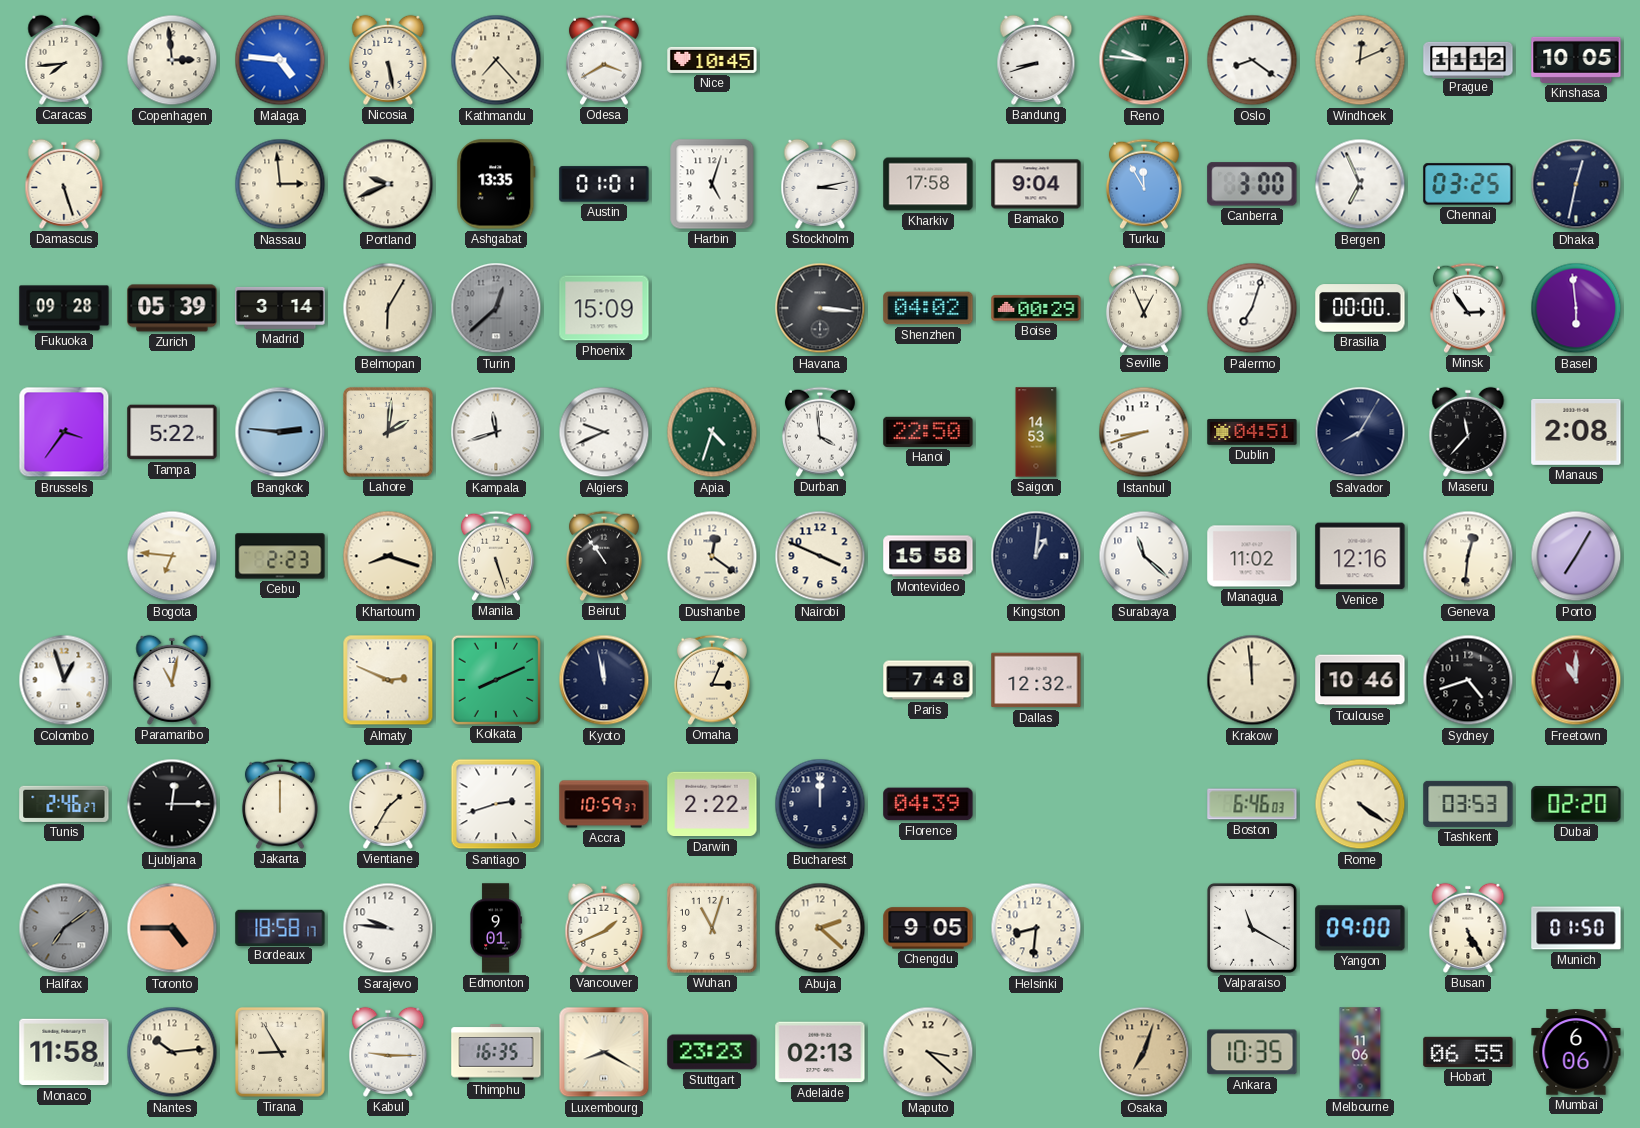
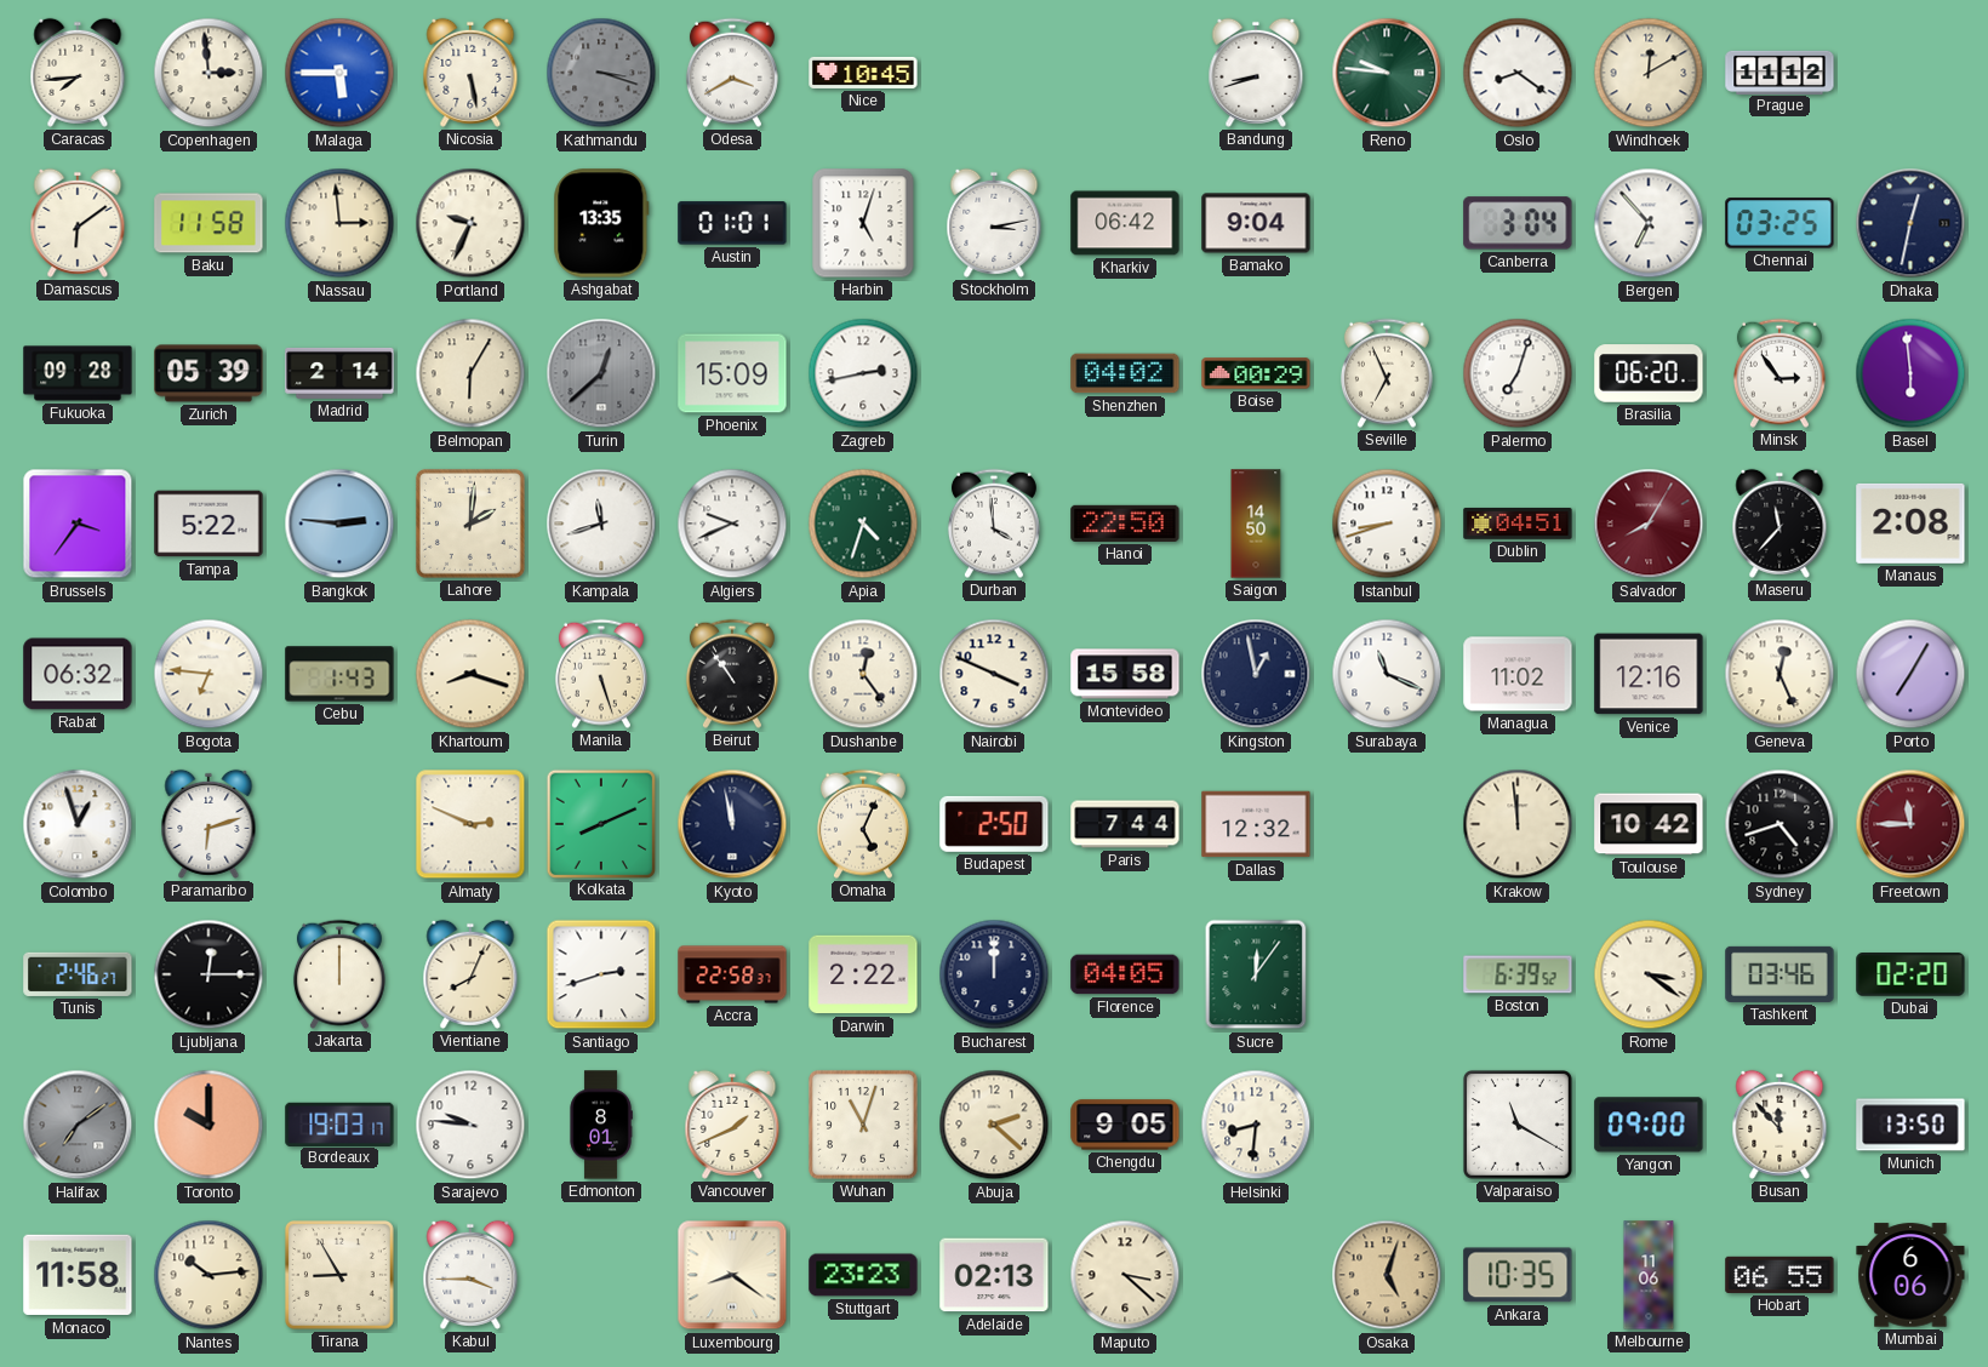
Malaga: 4:46 -> 5:45
Kathmandu: 7:23 -> 3:18
Kathmandu dial: cream -> grey
Windhoek: 12:11 -> 12:10
Kinshasa: 10:05 -> none
Damascus: 5:27 -> 6:09
Baku: none -> 11:58
Portland: 9:41 -> 9:34
Kharkiv: 17:58 -> 06:42
Turku: 11:55 -> none
Canberra: 3:00 -> 3:04
Bergen: 6:56 -> 6:53
Madrid: 3:14 -> 2:14
Zagreb: none -> 2:43
Havana: 3:16 -> none
Seville: 12:56 -> 6:56
Brasilia: 00:00 -> 06:20
Saigon: 14:53 -> 14:50
Salvador dial: navy -> burgundy
Rabat: none -> 06:32
Cebu: 2:23 -> 1:43
Dushanbe: 12:21 -> 12:24
Kingston: 1:01 -> 12:58
Surabaya: 11:22 -> 11:19
Geneva: 12:31 -> 12:26
Paramaribo: 11:02 -> 6:12
Omaha: 3:04 -> 5:04
Budapest: none -> 2:50
Paris: 7:48 -> 7:44
Toulouse: 10:46 -> 10:42
Freetown: 11:00 -> 11:45
Vientiane: 1:35 -> 8:04
Accra: 10:59 -> 22:58
Florence: 04:39 -> 04:05
Sucre: none -> 12:06
Boston: 6:46 -> 6:39
Rome: 4:21 -> 3:21
Tashkent: 03:53 -> 03:46
Toronto: 4:45 -> 10:00
Bordeaux: 18:58 -> 19:03
Edmonton: 9:01 -> 8:01
Busan: 5:25 -> 11:53
Munich: 01:50 -> 13:50
Kabul: 9:15 -> 3:45
Thimphu: 16:35 -> none
Luxembourg: 8:20 -> 8:21
Osaka: 7:03 -> 5:03
